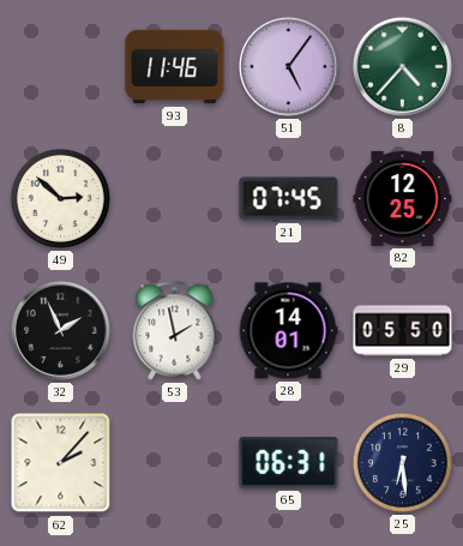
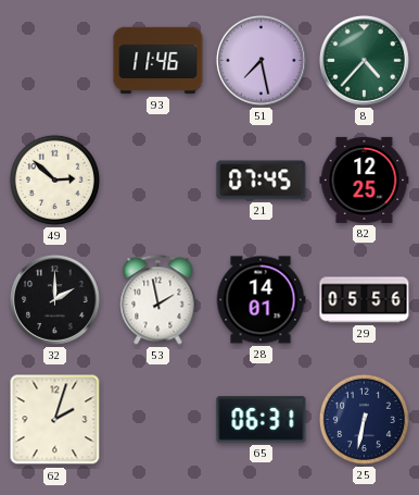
51: 5:06 -> 7:28
32: 1:56 -> 2:00
29: 05:50 -> 05:56
62: 2:07 -> 2:03
25: 6:29 -> 6:32
